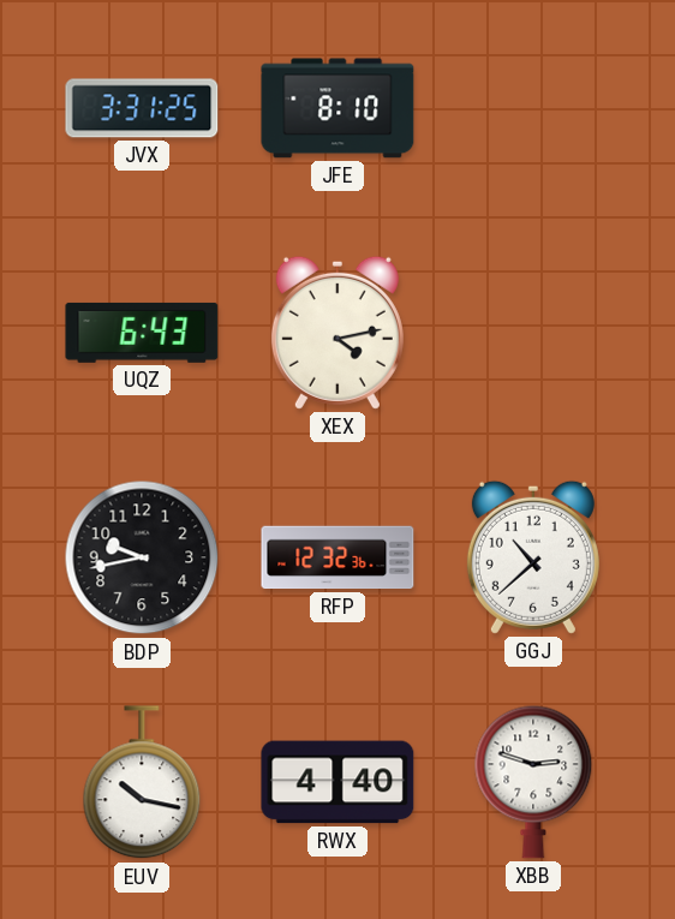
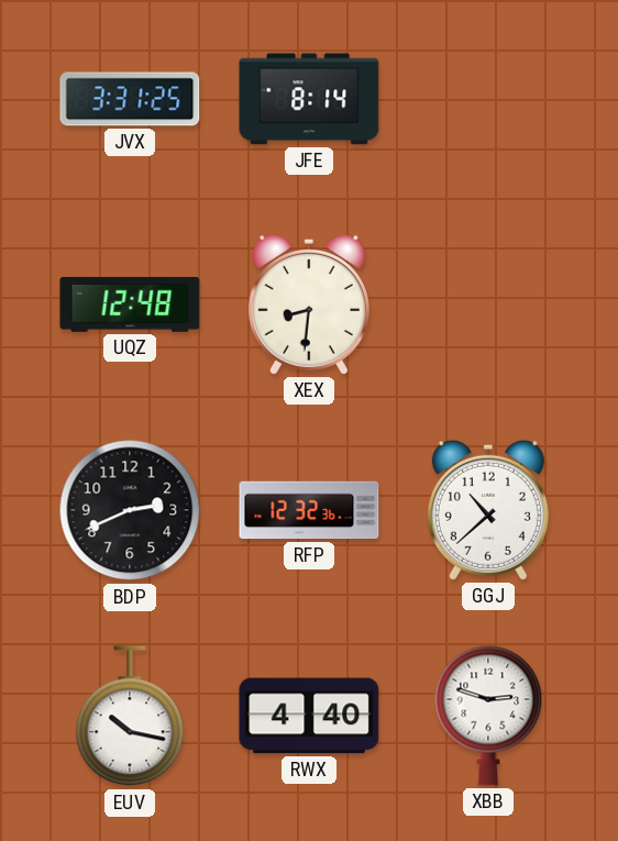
JFE: 8:10 -> 8:14
UQZ: 6:43 -> 12:48
XEX: 4:13 -> 8:31
BDP: 9:43 -> 2:41
